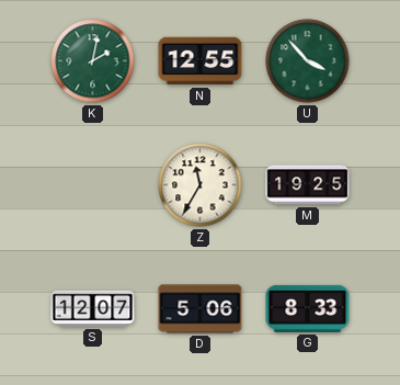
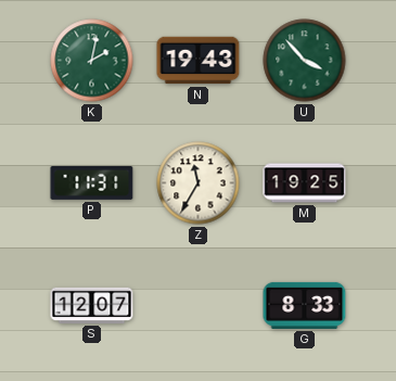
N: 12:55 -> 19:43
P: none -> 11:31
D: 5:06 -> none
